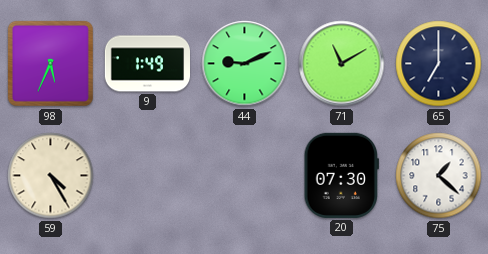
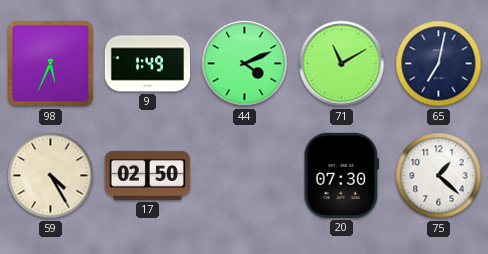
44: 9:11 -> 4:11
65: 7:00 -> 7:02
17: none -> 02:50
